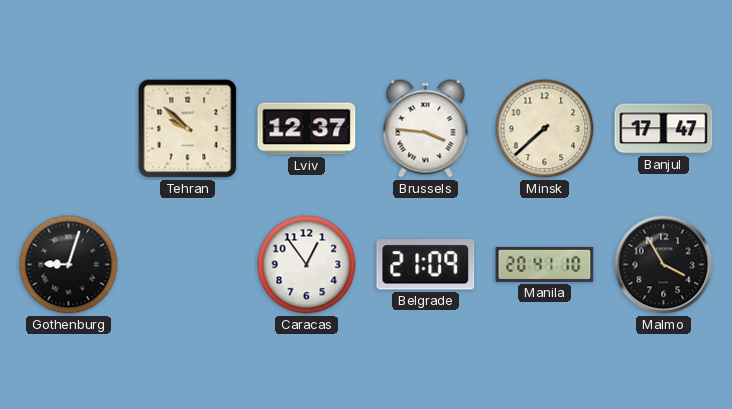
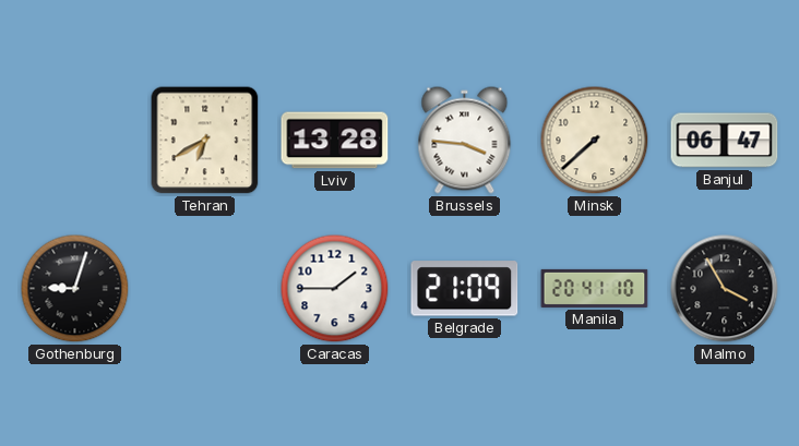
Tehran: 9:52 -> 6:40
Lviv: 12:37 -> 13:28
Banjul: 17:47 -> 06:47
Caracas: 12:54 -> 1:45
